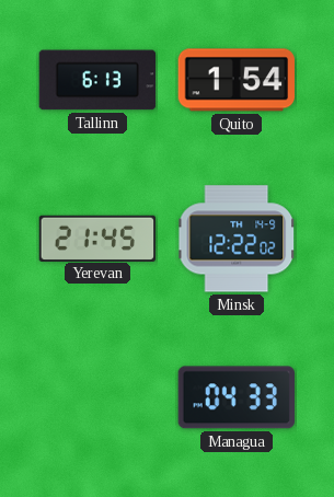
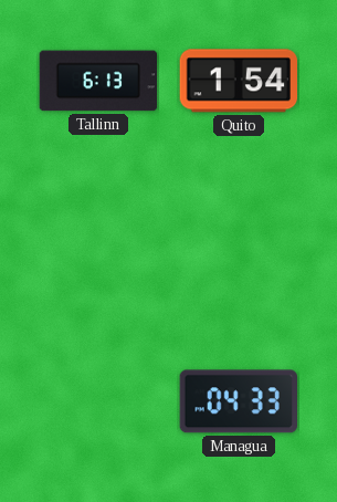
Yerevan: 21:45 -> none
Minsk: 12:22 -> none
